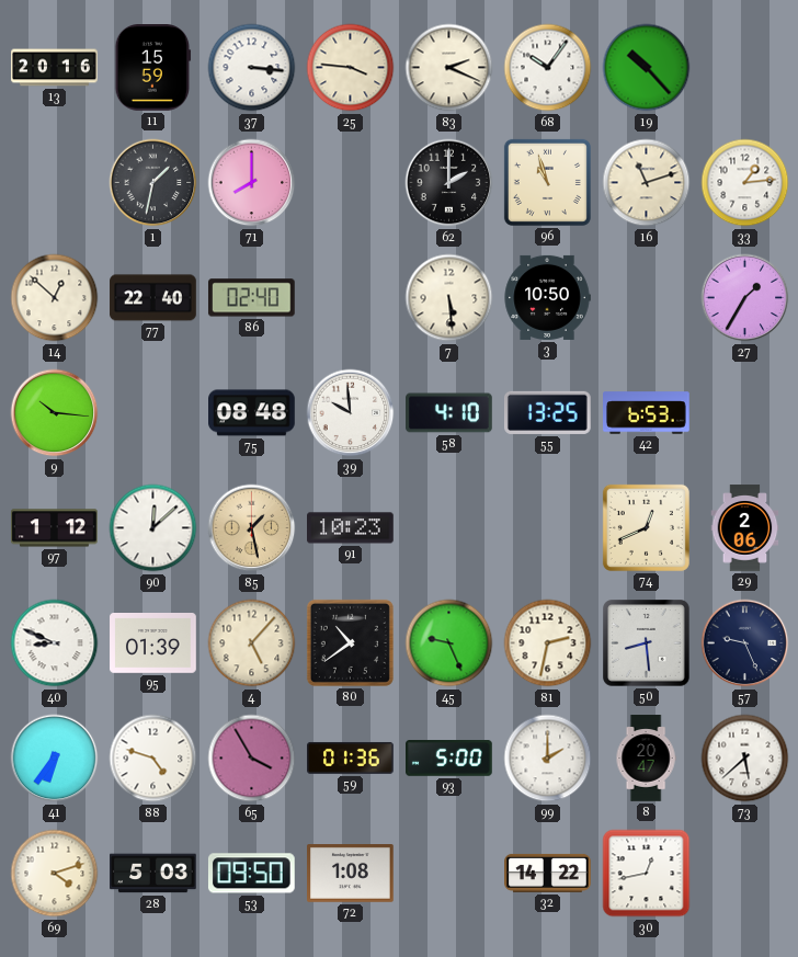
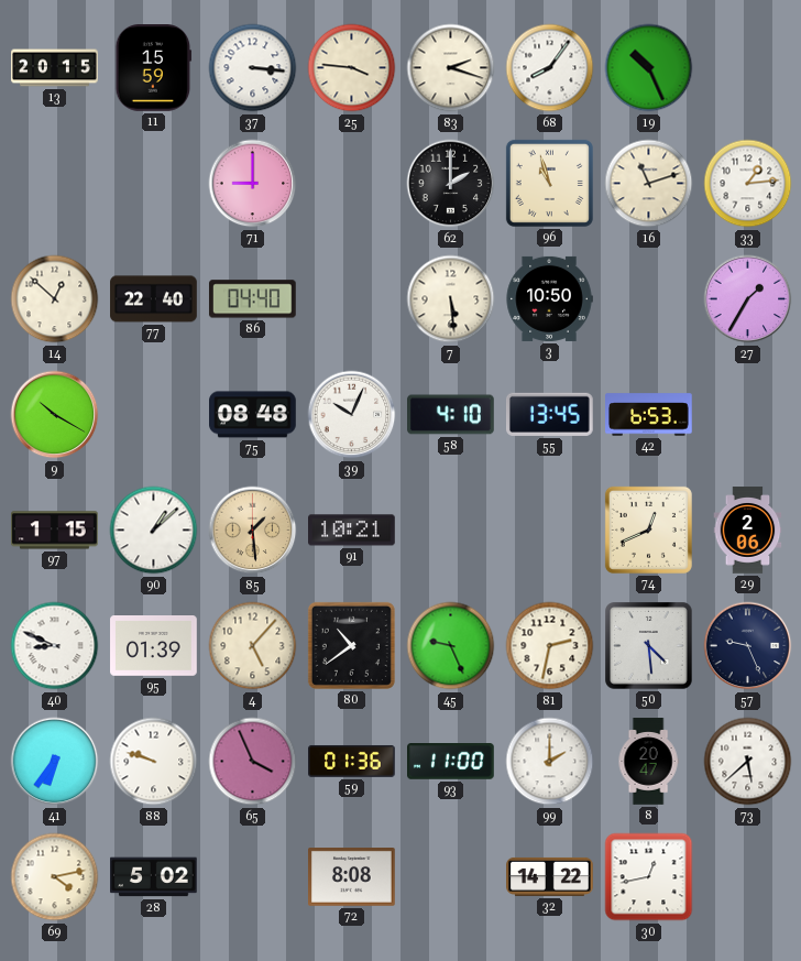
13: 20:16 -> 20:15
83: 2:19 -> 2:18
68: 10:06 -> 8:06
19: 10:23 -> 10:26
1: 1:32 -> none
71: 8:00 -> 9:00
86: 02:40 -> 04:40
9: 10:16 -> 10:20
39: 9:59 -> 10:04
55: 13:25 -> 13:45
97: 1:12 -> 1:15
90: 12:08 -> 1:08
85: 1:28 -> 1:29
91: 10:23 -> 10:21
50: 8:29 -> 4:29
88: 4:48 -> 9:48
65: 3:55 -> 3:56
93: 5:00 -> 11:00
69: 4:12 -> 4:13
28: 5:03 -> 5:02
53: 09:50 -> none
72: 1:08 -> 8:08
